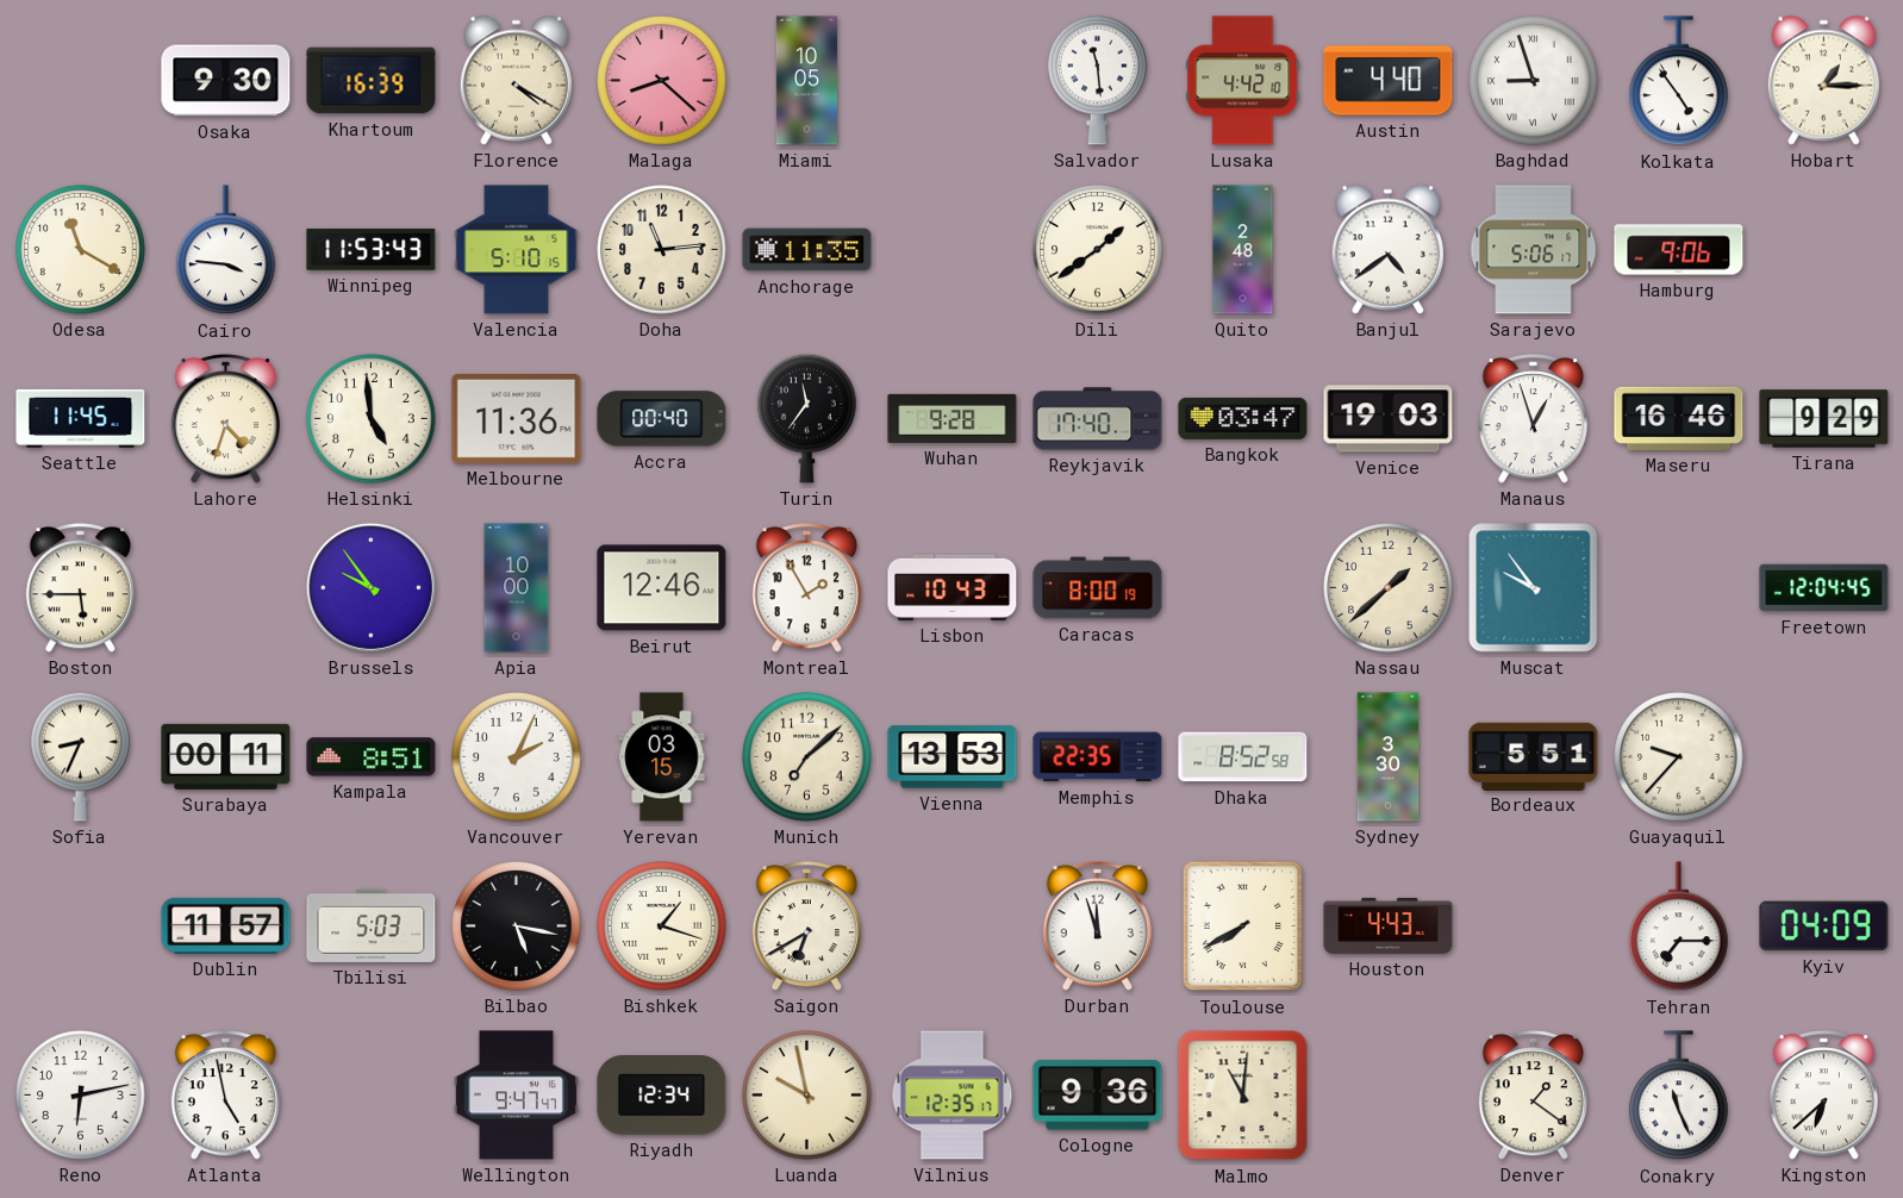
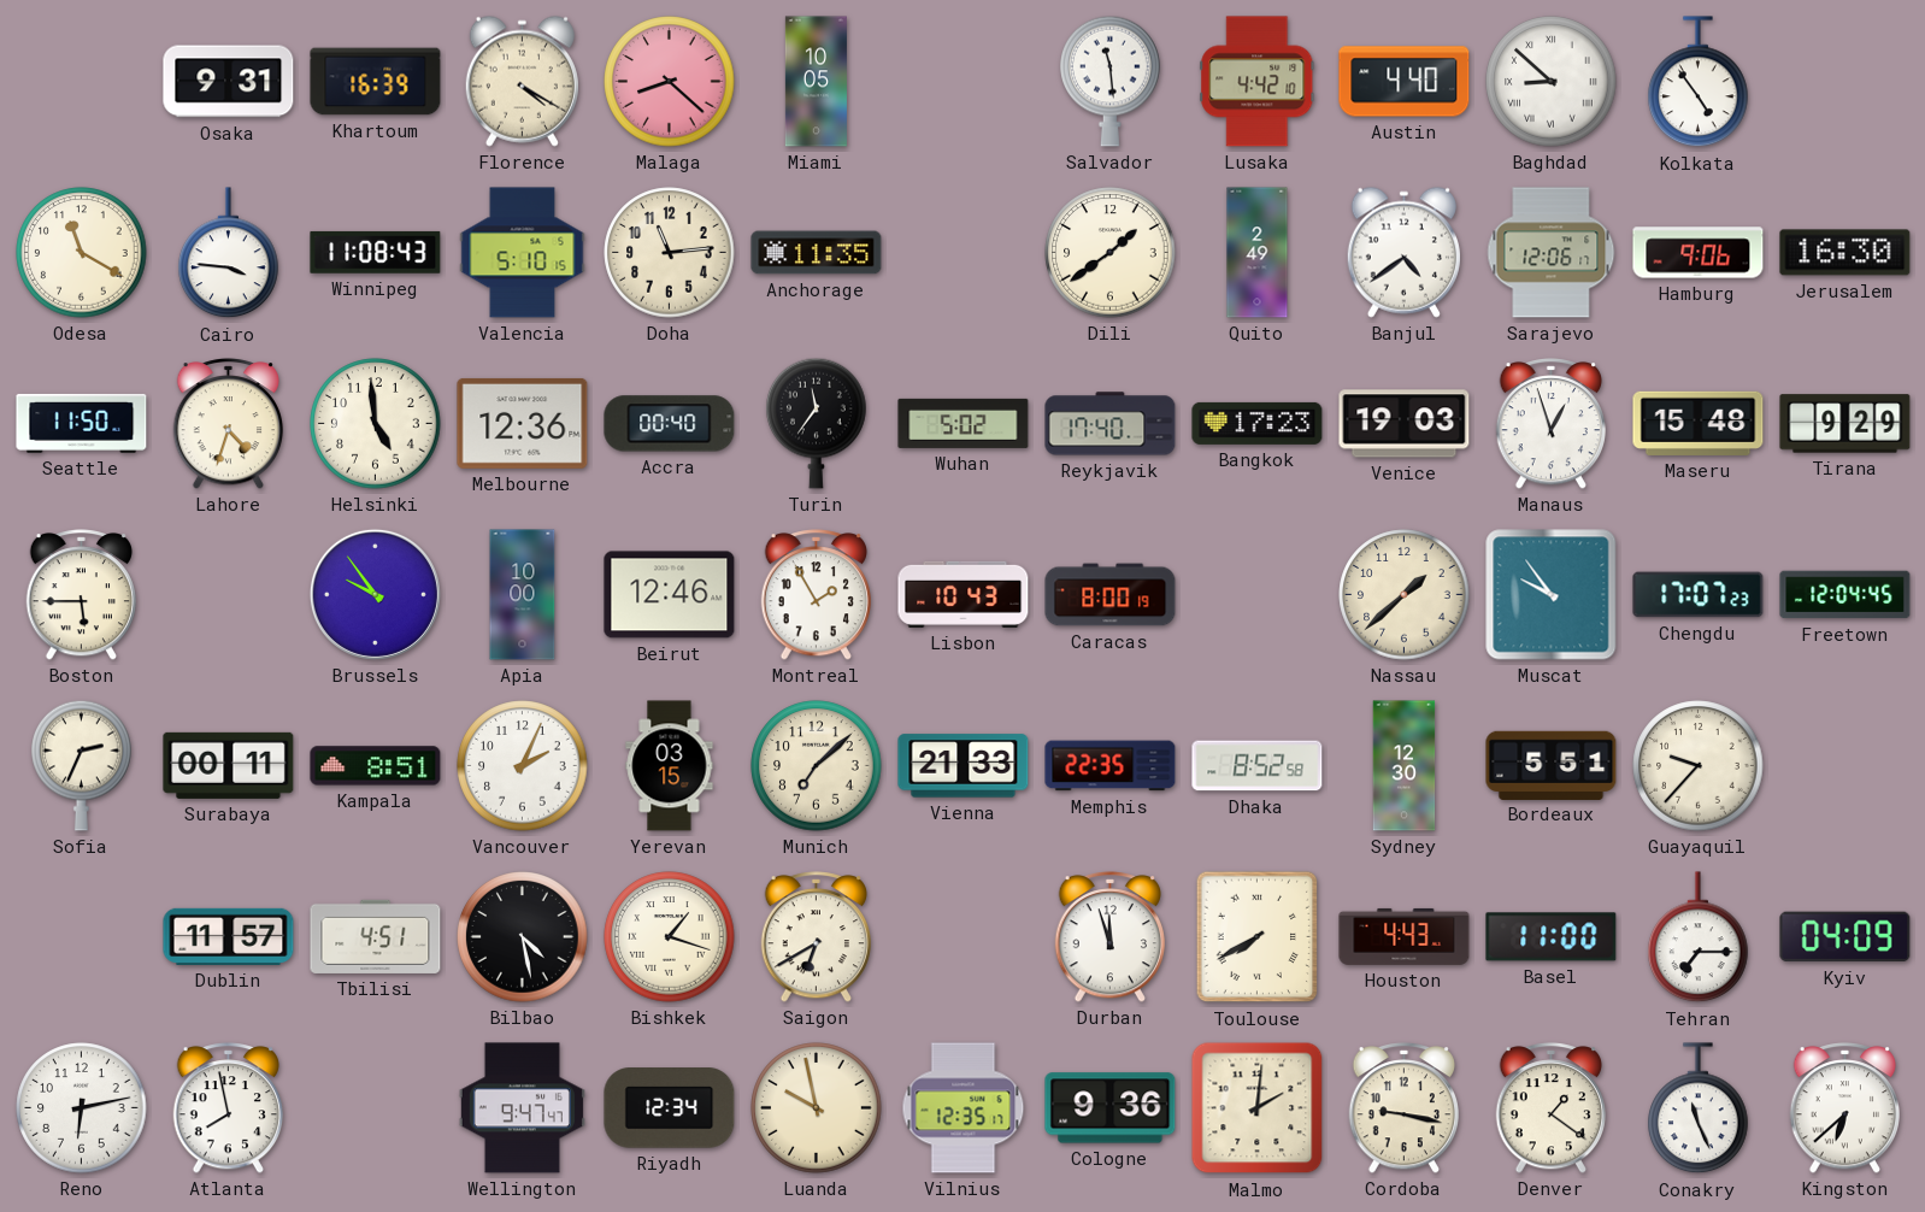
Osaka: 9:30 -> 9:31
Baghdad: 8:57 -> 8:52
Hobart: 1:15 -> none
Winnipeg: 11:53 -> 11:08
Quito: 2:48 -> 2:49
Sarajevo: 5:06 -> 12:06
Jerusalem: none -> 16:30
Seattle: 11:45 -> 11:50
Melbourne: 11:36 -> 12:36
Wuhan: 9:28 -> 5:02
Bangkok: 03:47 -> 17:23
Maseru: 16:46 -> 15:48
Chengdu: none -> 17:07
Sofia: 8:34 -> 2:34
Vienna: 13:53 -> 21:33
Sydney: 3:30 -> 12:30
Tbilisi: 5:03 -> 4:51
Bilbao: 5:17 -> 4:28
Basel: none -> 11:00
Atlanta: 4:58 -> 7:58
Malmo: 11:01 -> 2:01
Cordoba: none -> 9:17
